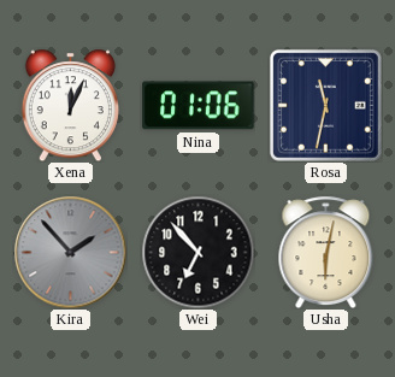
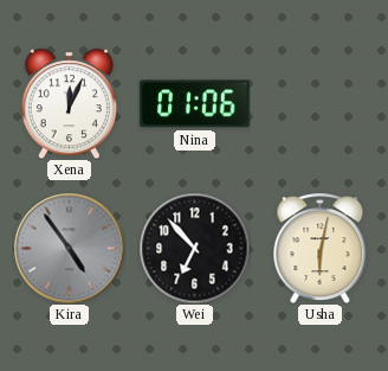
Rosa: 11:32 -> none
Kira: 1:53 -> 4:54
